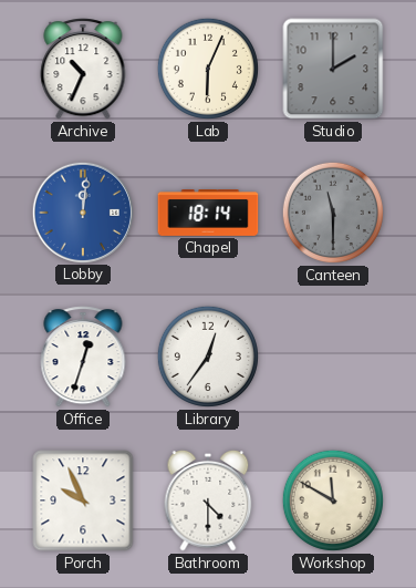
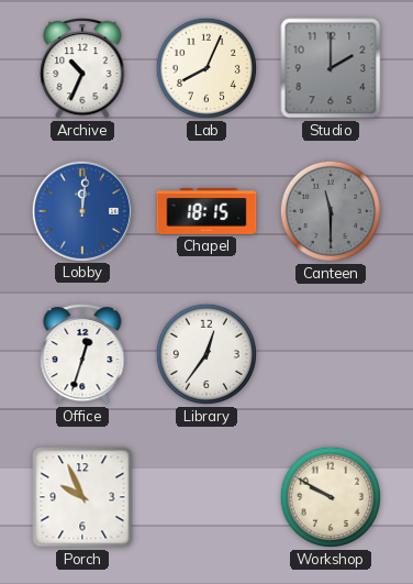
Lab: 6:04 -> 8:04
Chapel: 18:14 -> 18:15
Bathroom: 4:30 -> none
Workshop: 11:50 -> 9:50
